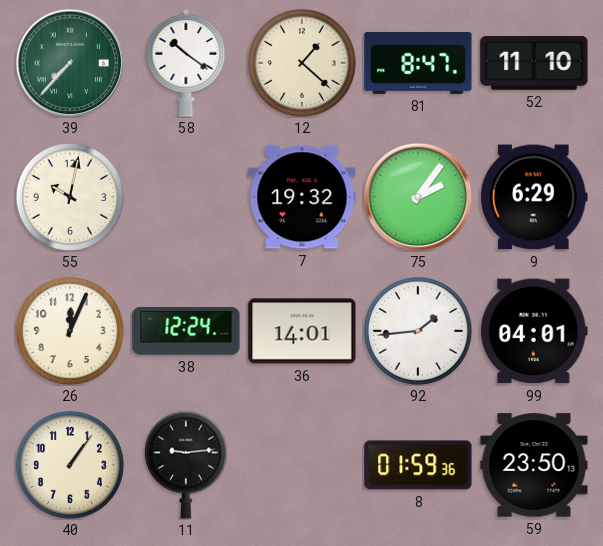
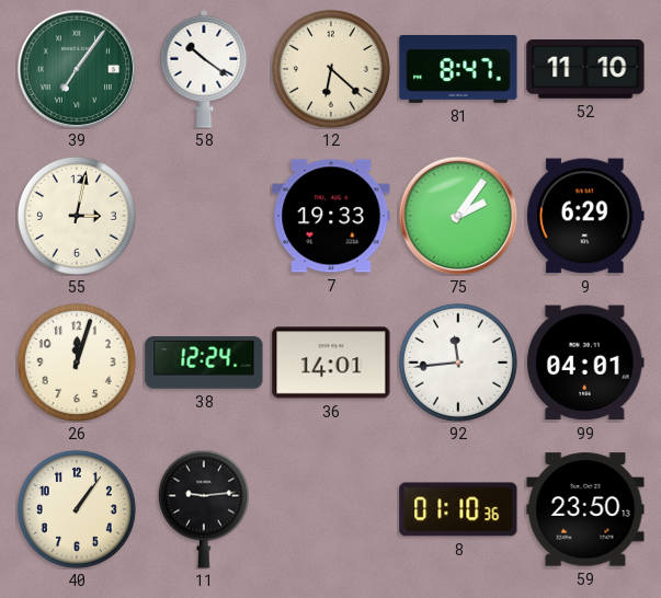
39: 7:37 -> 7:06
12: 1:22 -> 6:22
55: 10:02 -> 3:02
7: 19:32 -> 19:33
26: 12:04 -> 12:03
92: 1:44 -> 11:44
8: 01:59 -> 01:10
